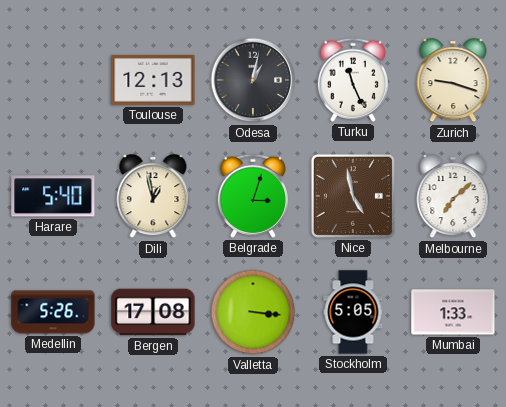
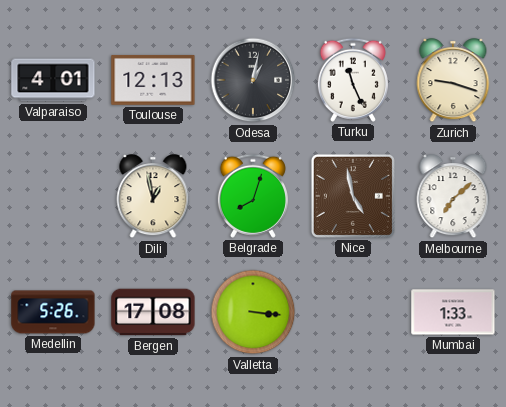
Valparaiso: none -> 4:01
Harare: 5:40 -> none
Belgrade: 3:03 -> 8:03
Stockholm: 5:05 -> none
